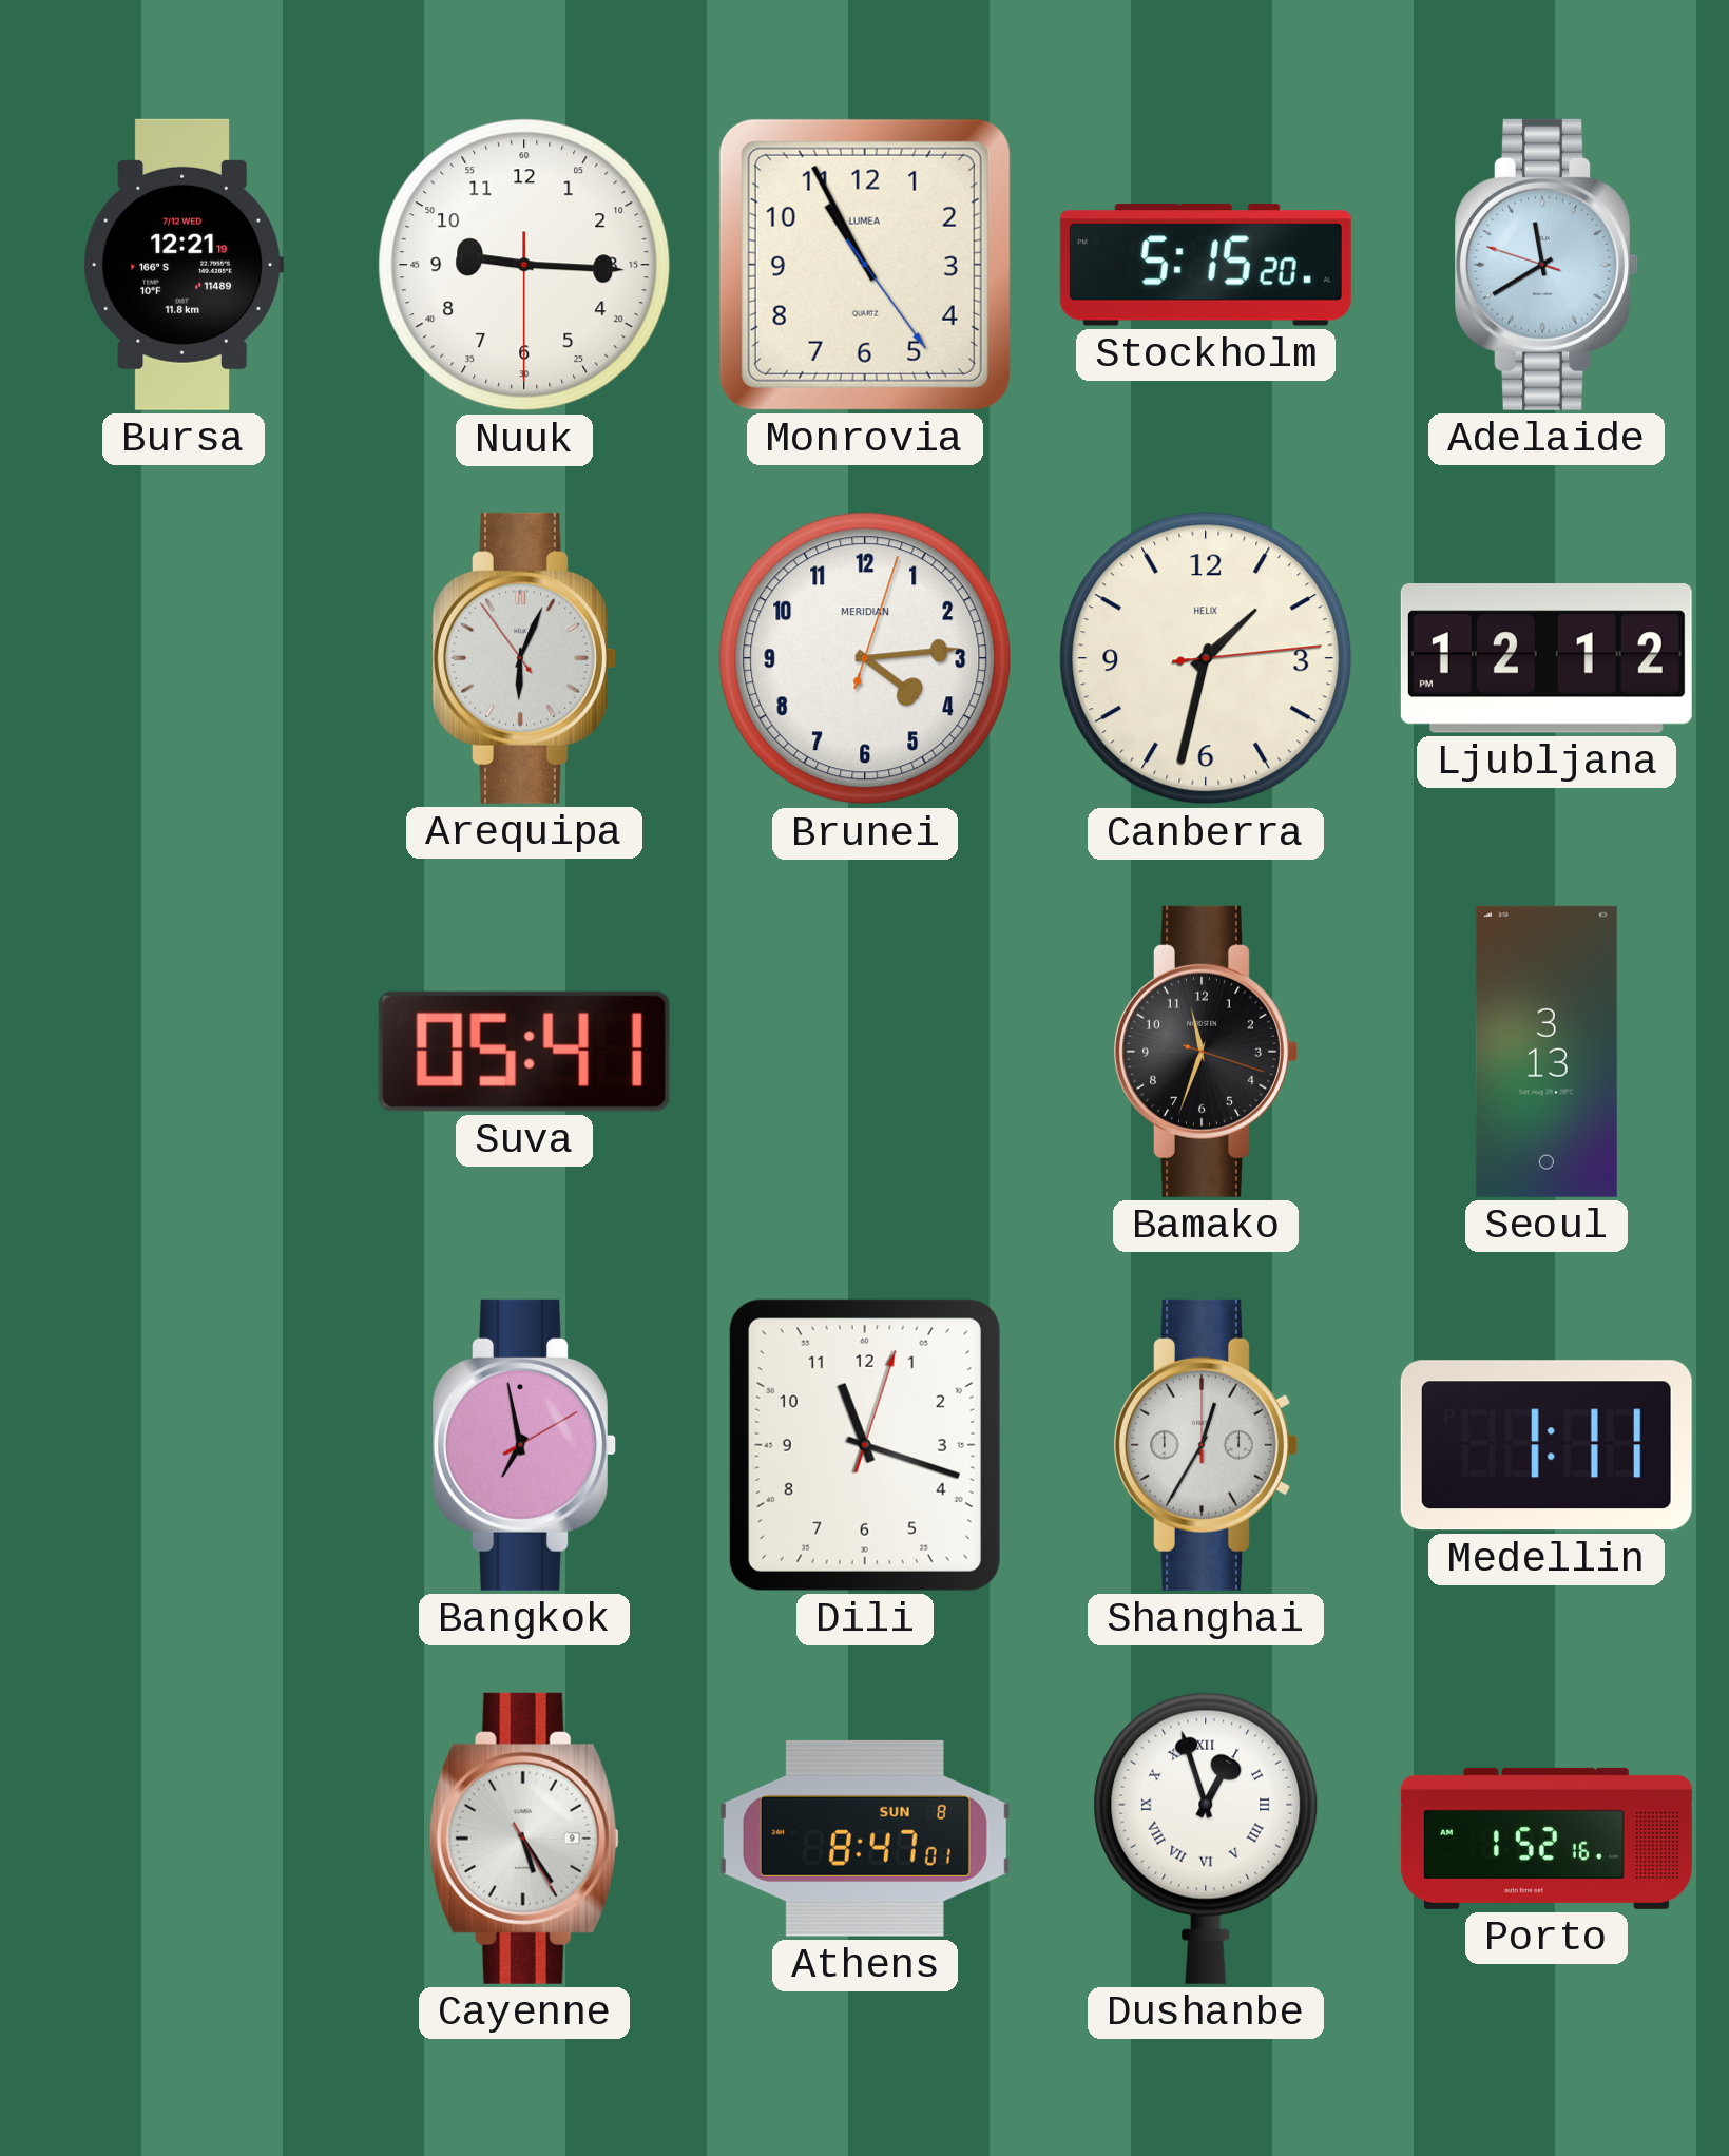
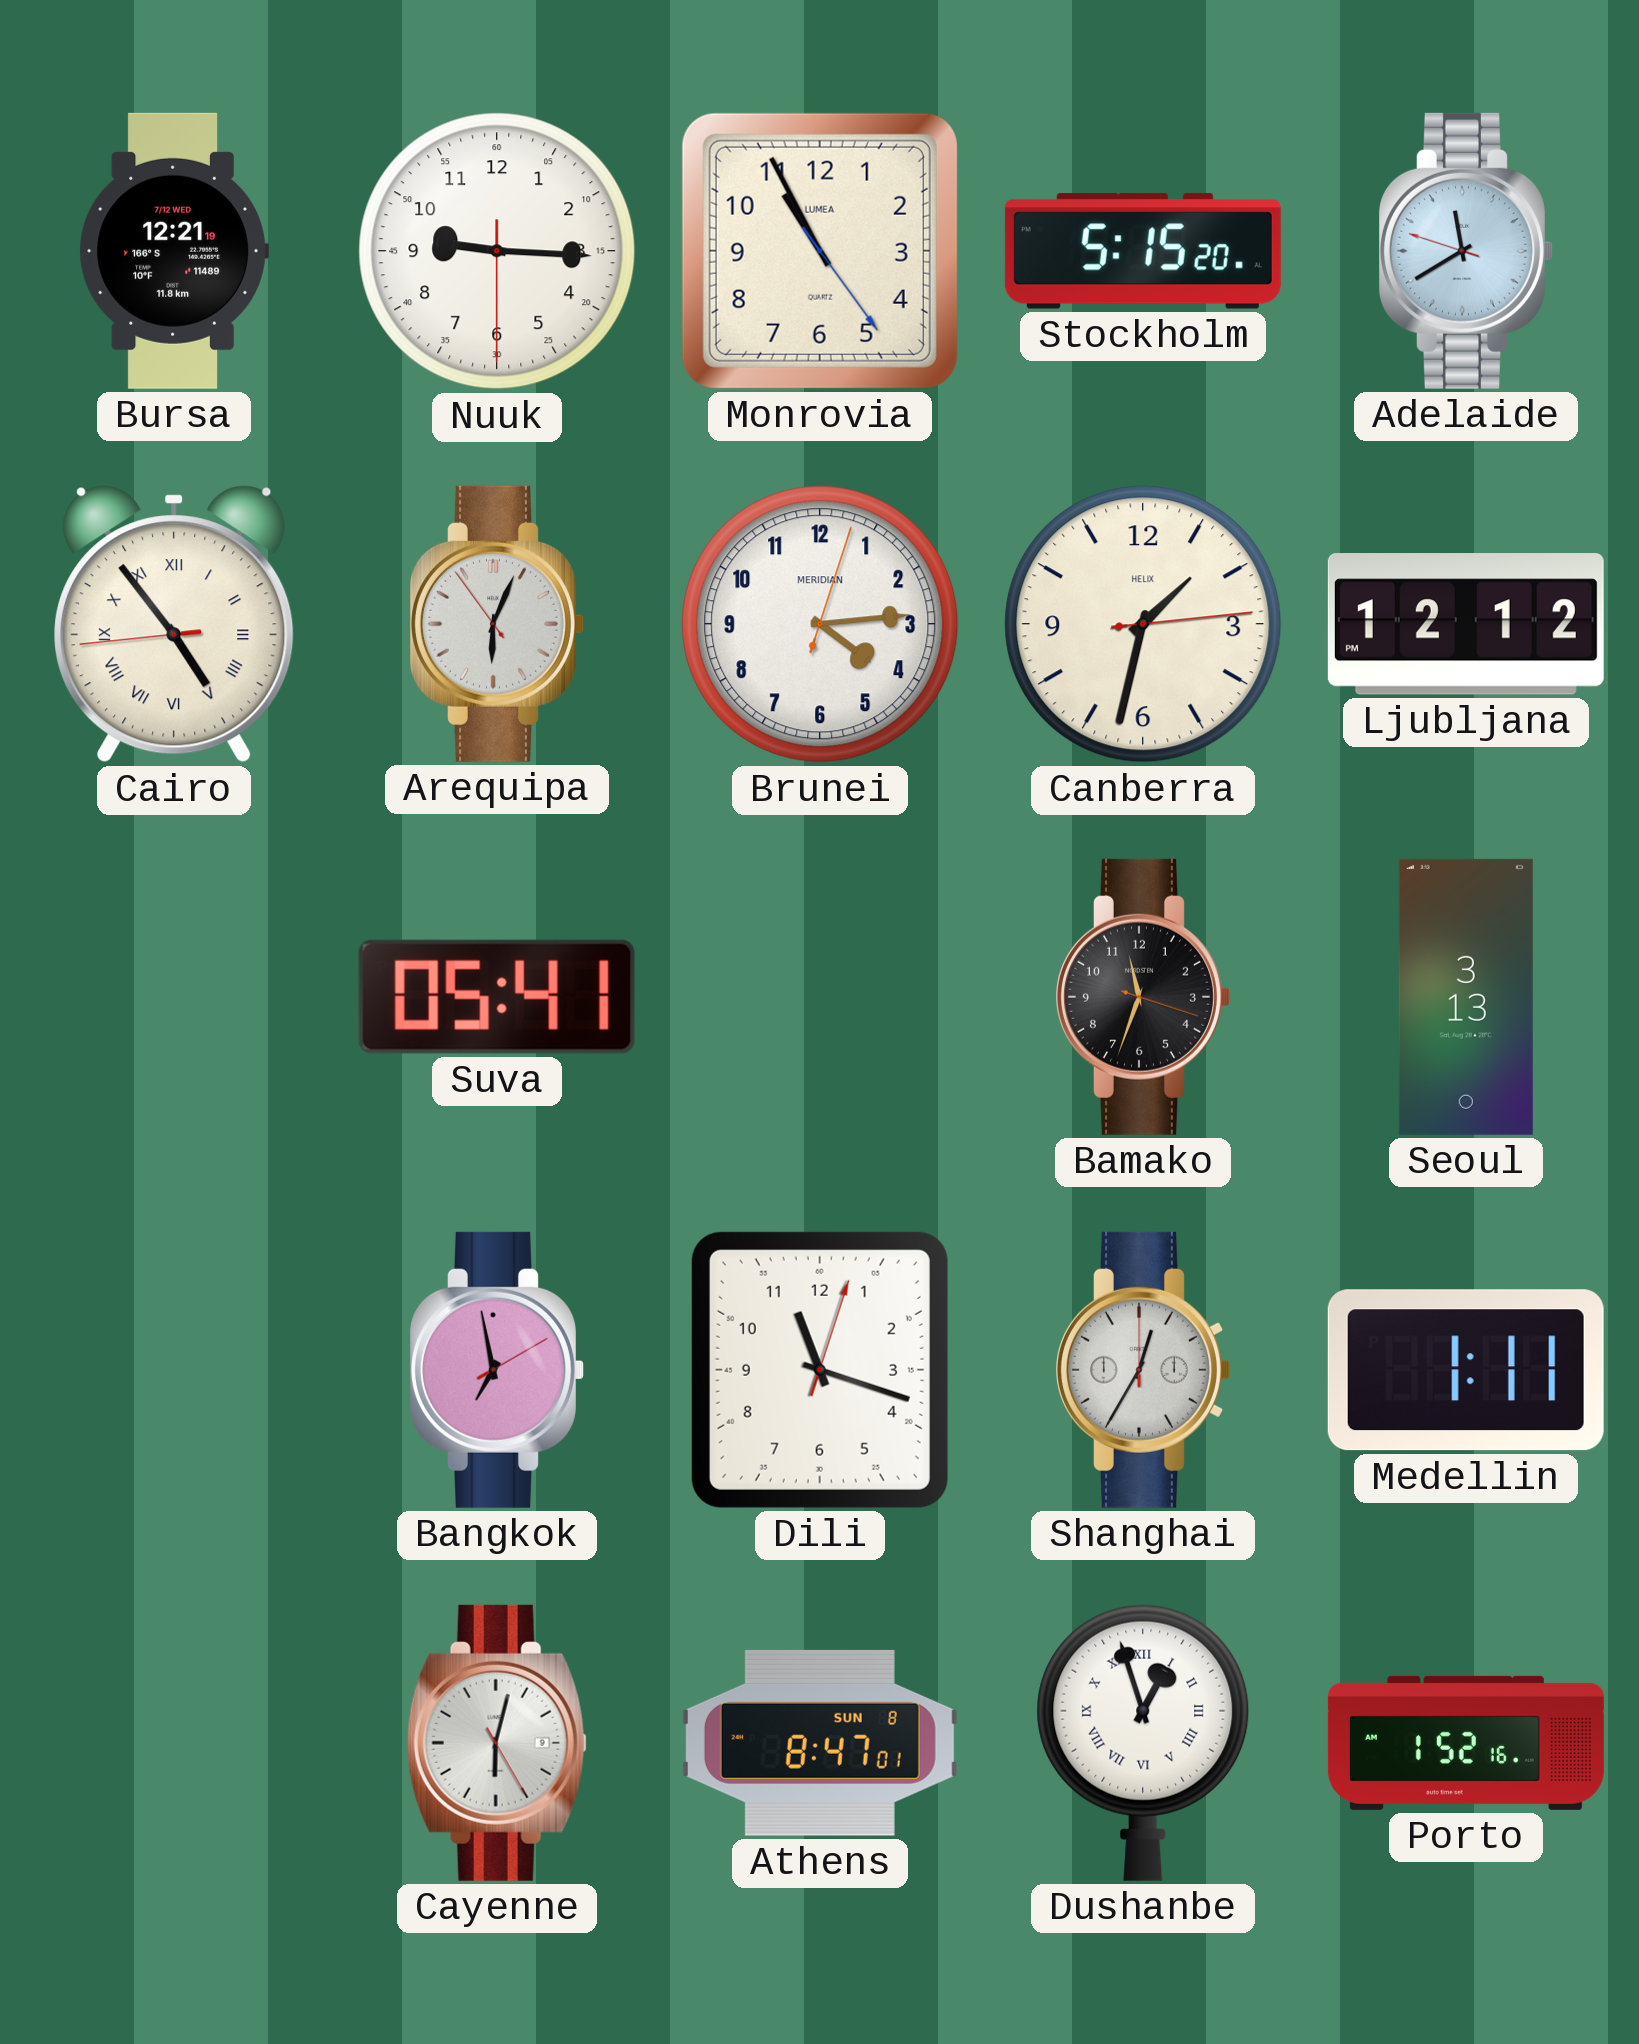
Cairo: none -> 4:53
Cayenne: 5:24 -> 6:02
